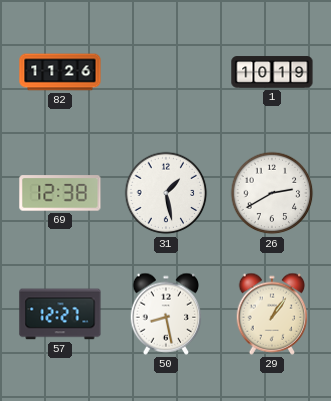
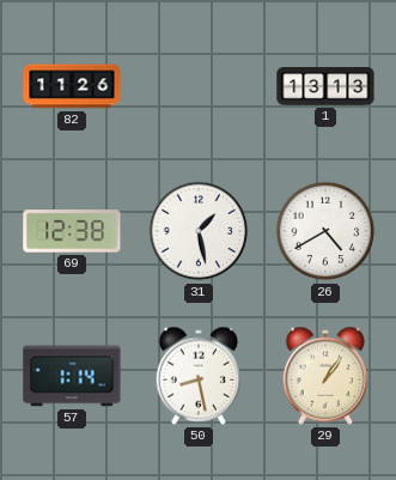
1: 10:19 -> 13:13
26: 2:40 -> 4:40
57: 12:27 -> 1:14
